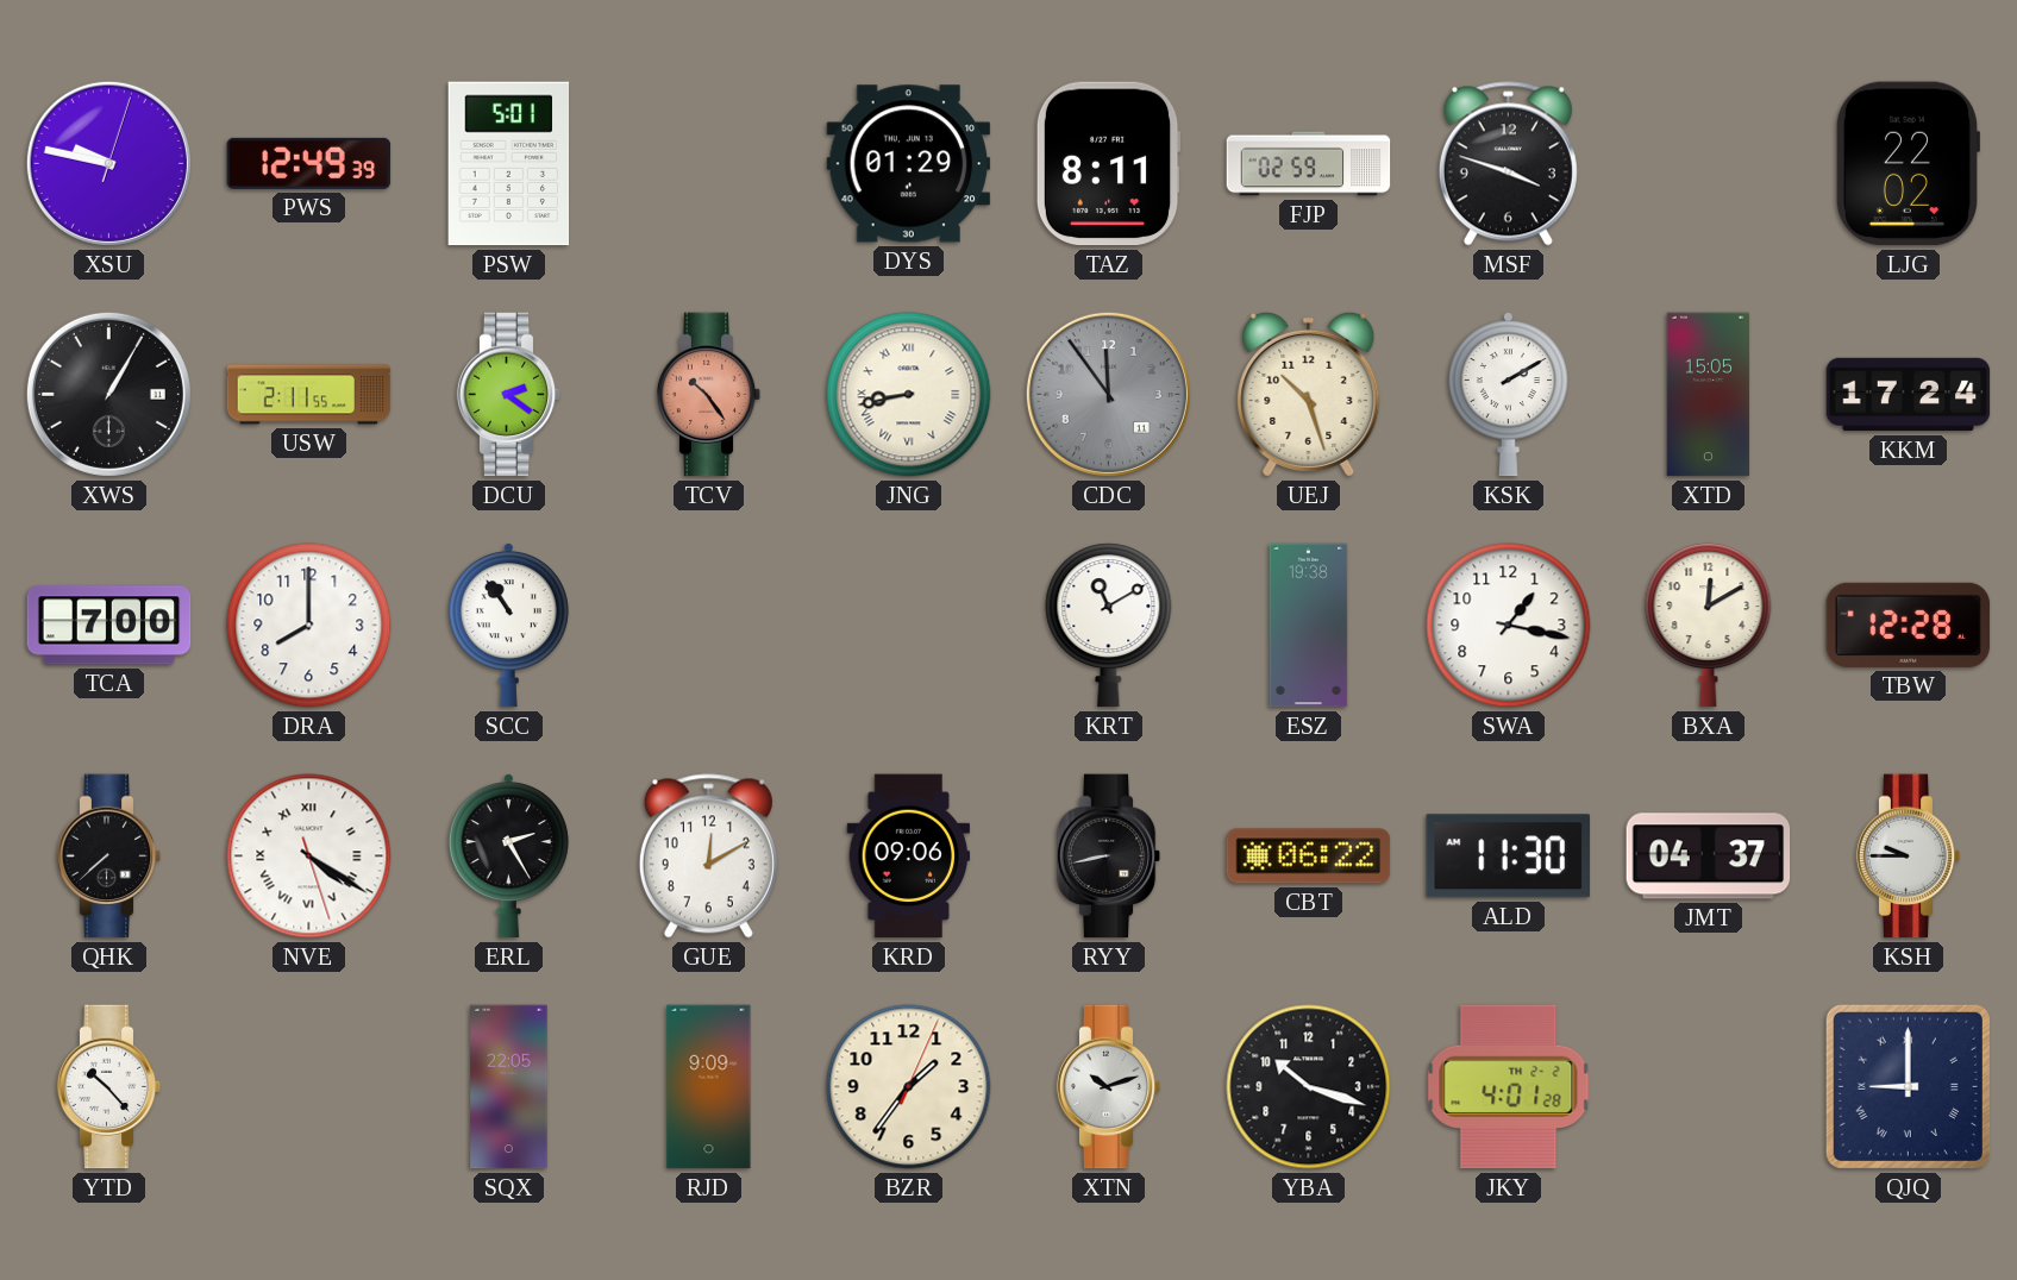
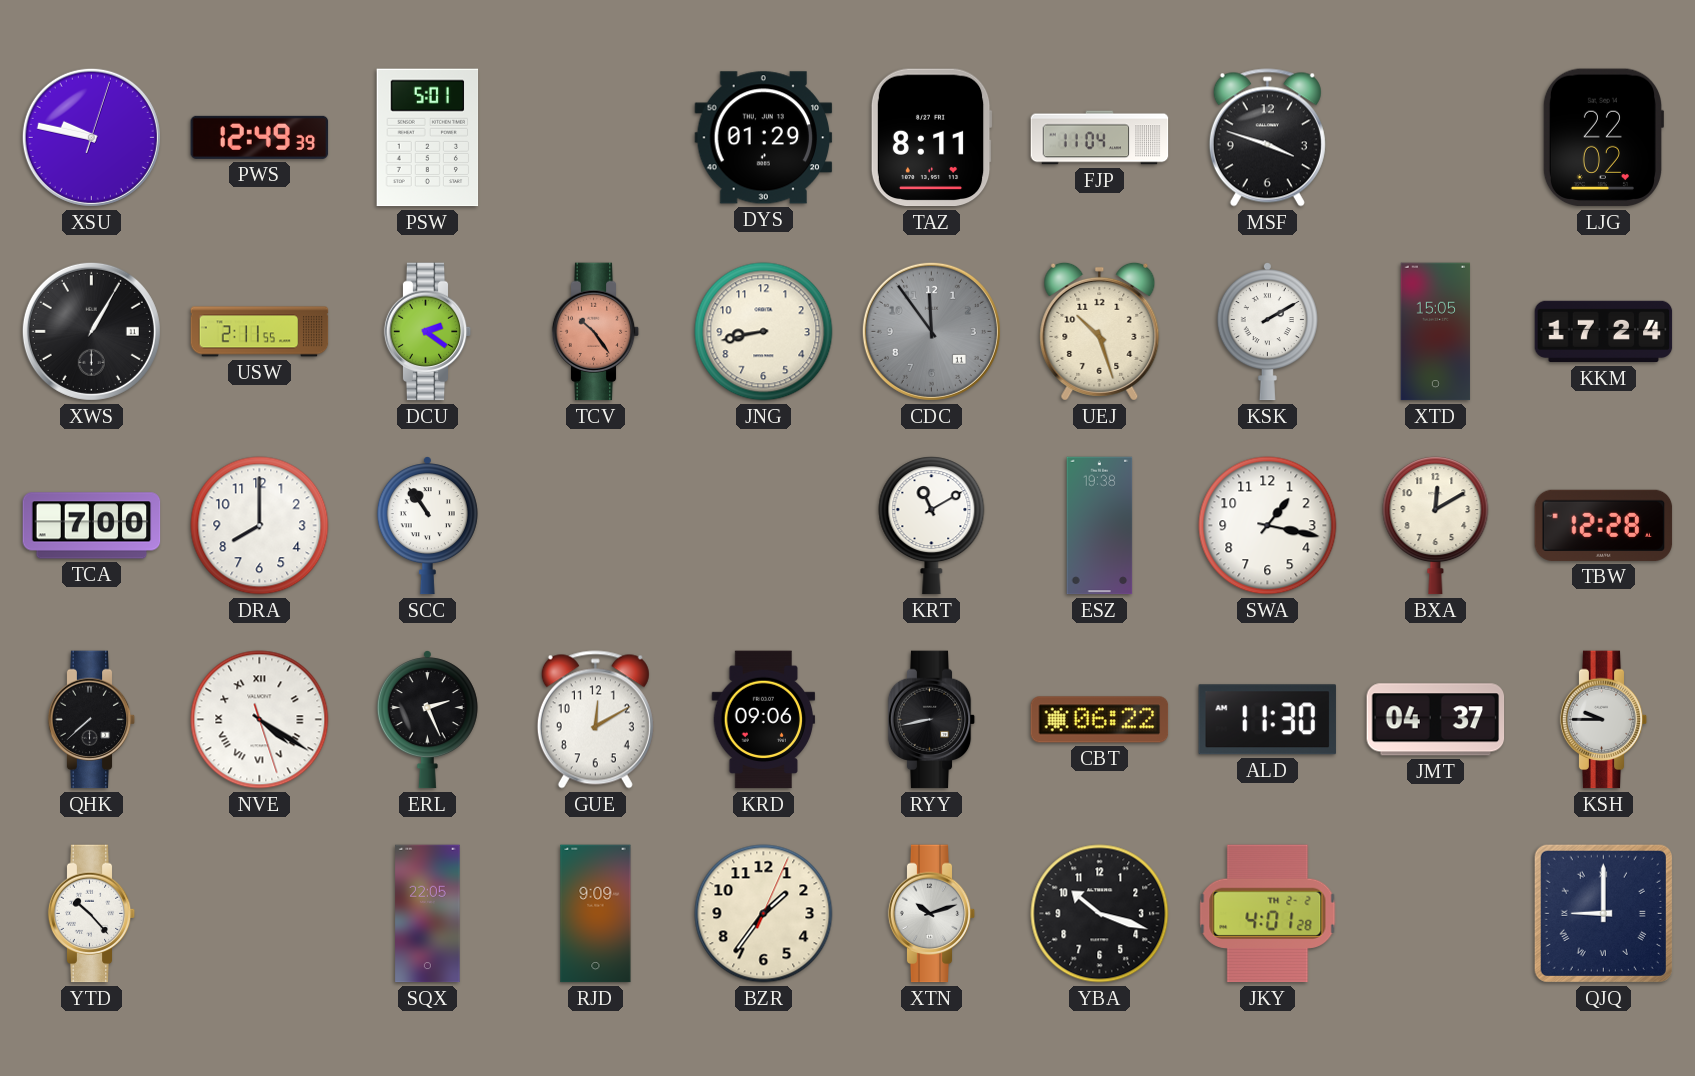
FJP: 02:59 -> 11:04
JNG numerals: Roman -> Arabic
ERL: 2:25 -> 2:26
